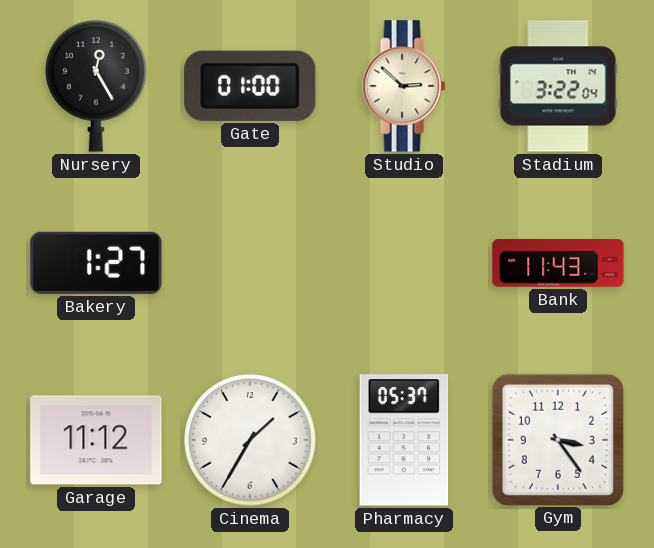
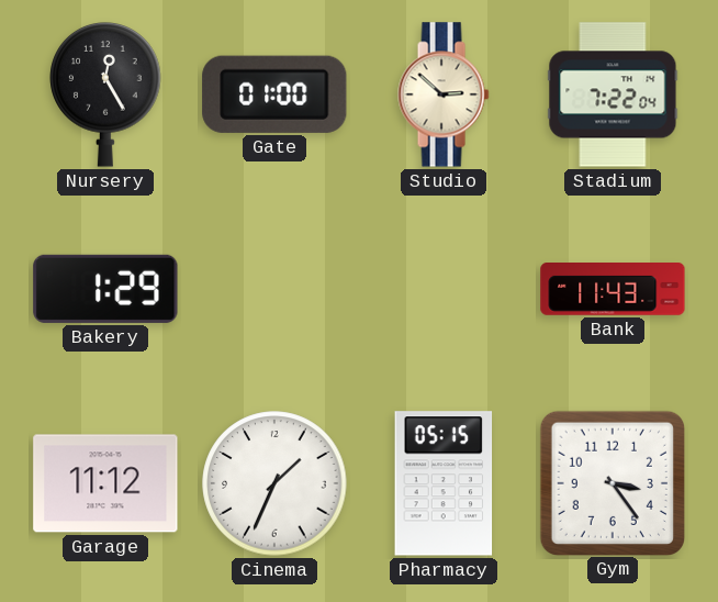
Stadium: 3:22 -> 7:22
Bakery: 1:27 -> 1:29
Cinema: 1:35 -> 1:34
Pharmacy: 05:37 -> 05:15
